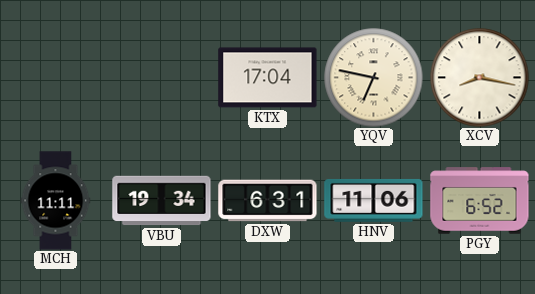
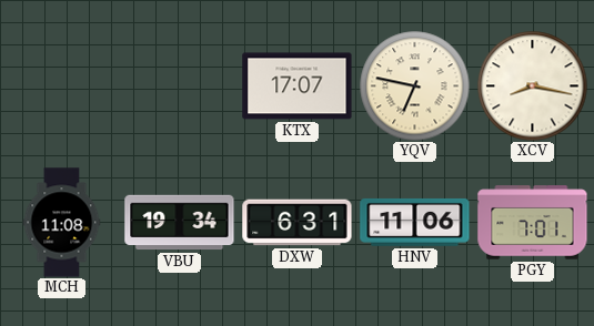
KTX: 17:04 -> 17:07
MCH: 11:11 -> 11:08
PGY: 6:52 -> 7:01
